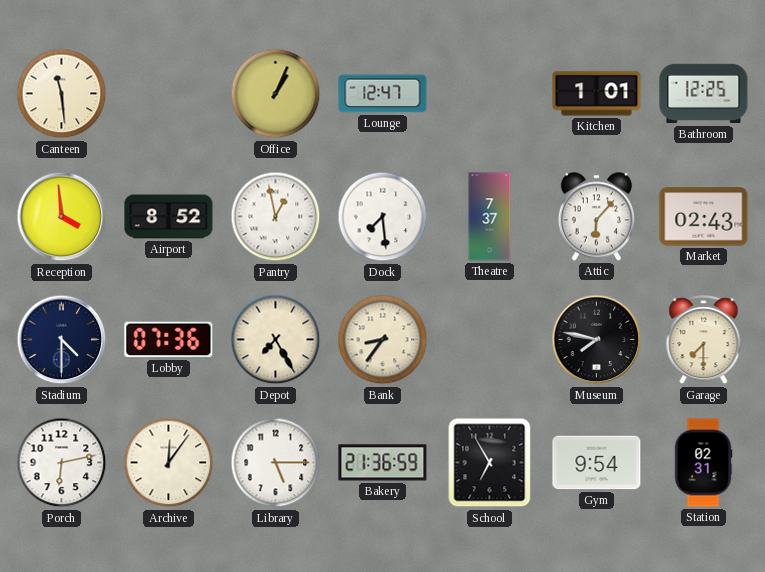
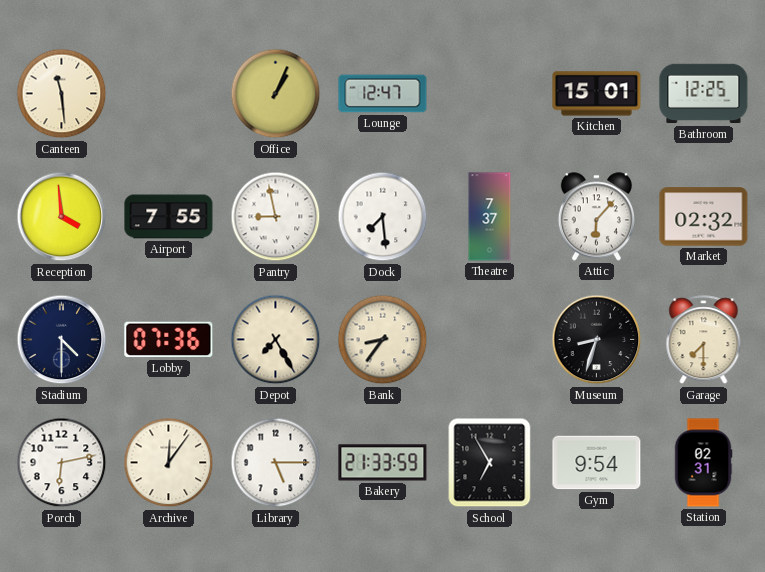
Kitchen: 1:01 -> 15:01
Airport: 8:52 -> 7:55
Pantry: 12:58 -> 8:58
Market: 02:43 -> 02:32
Museum: 7:47 -> 8:33
Bakery: 21:36 -> 21:33
